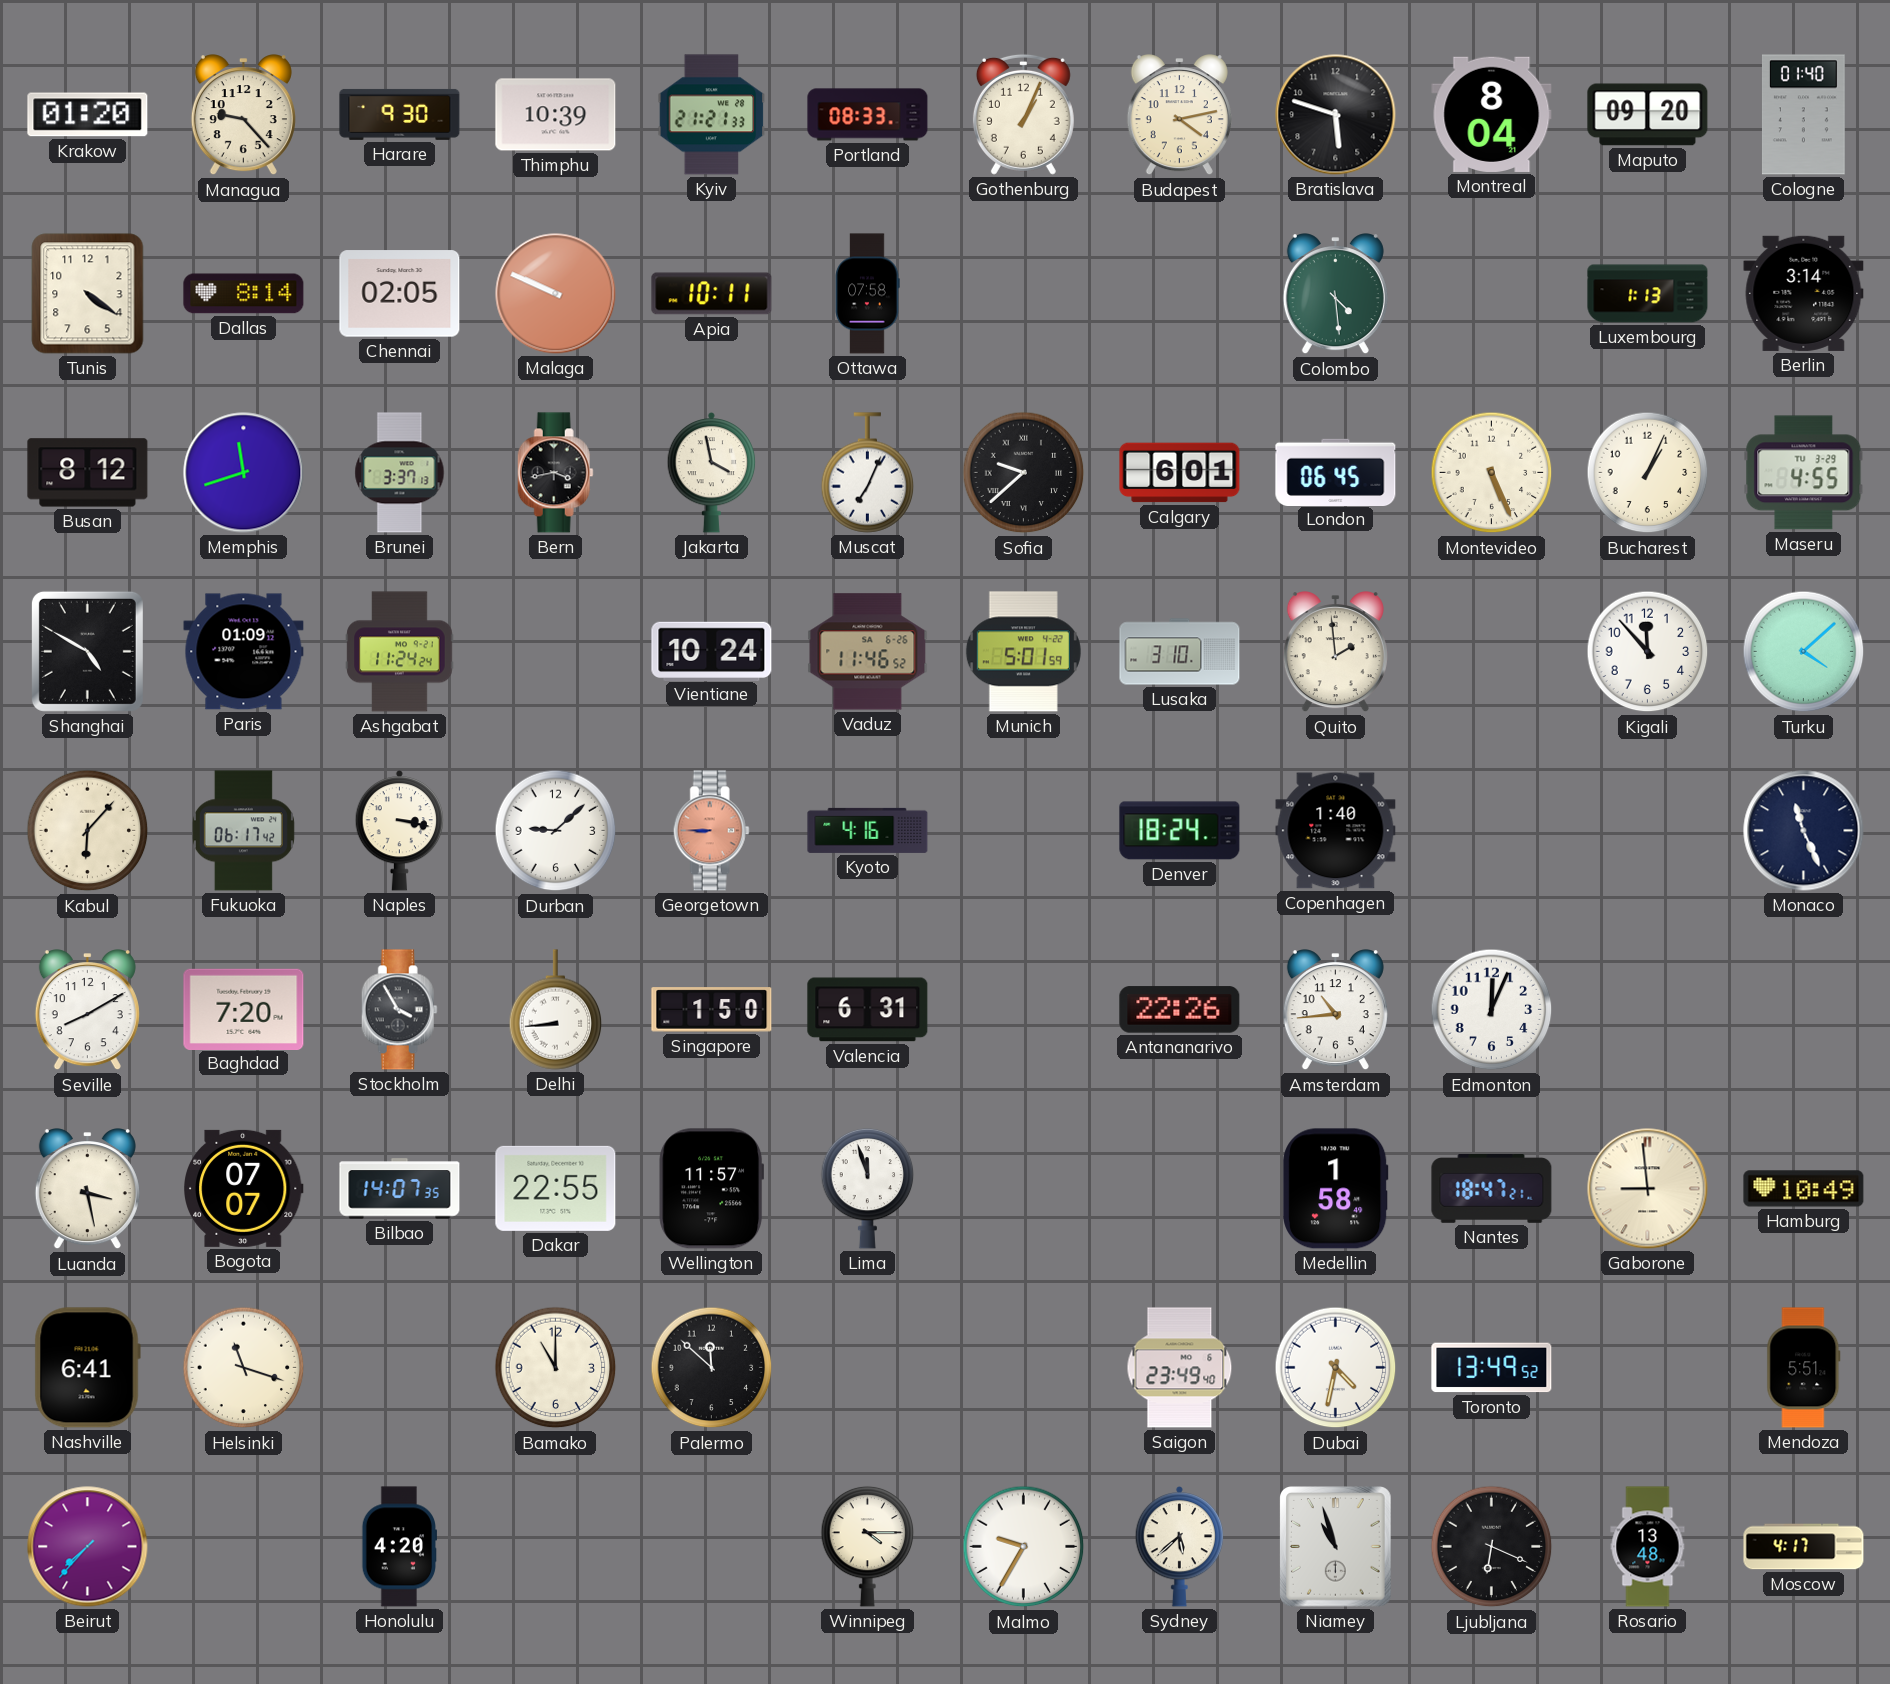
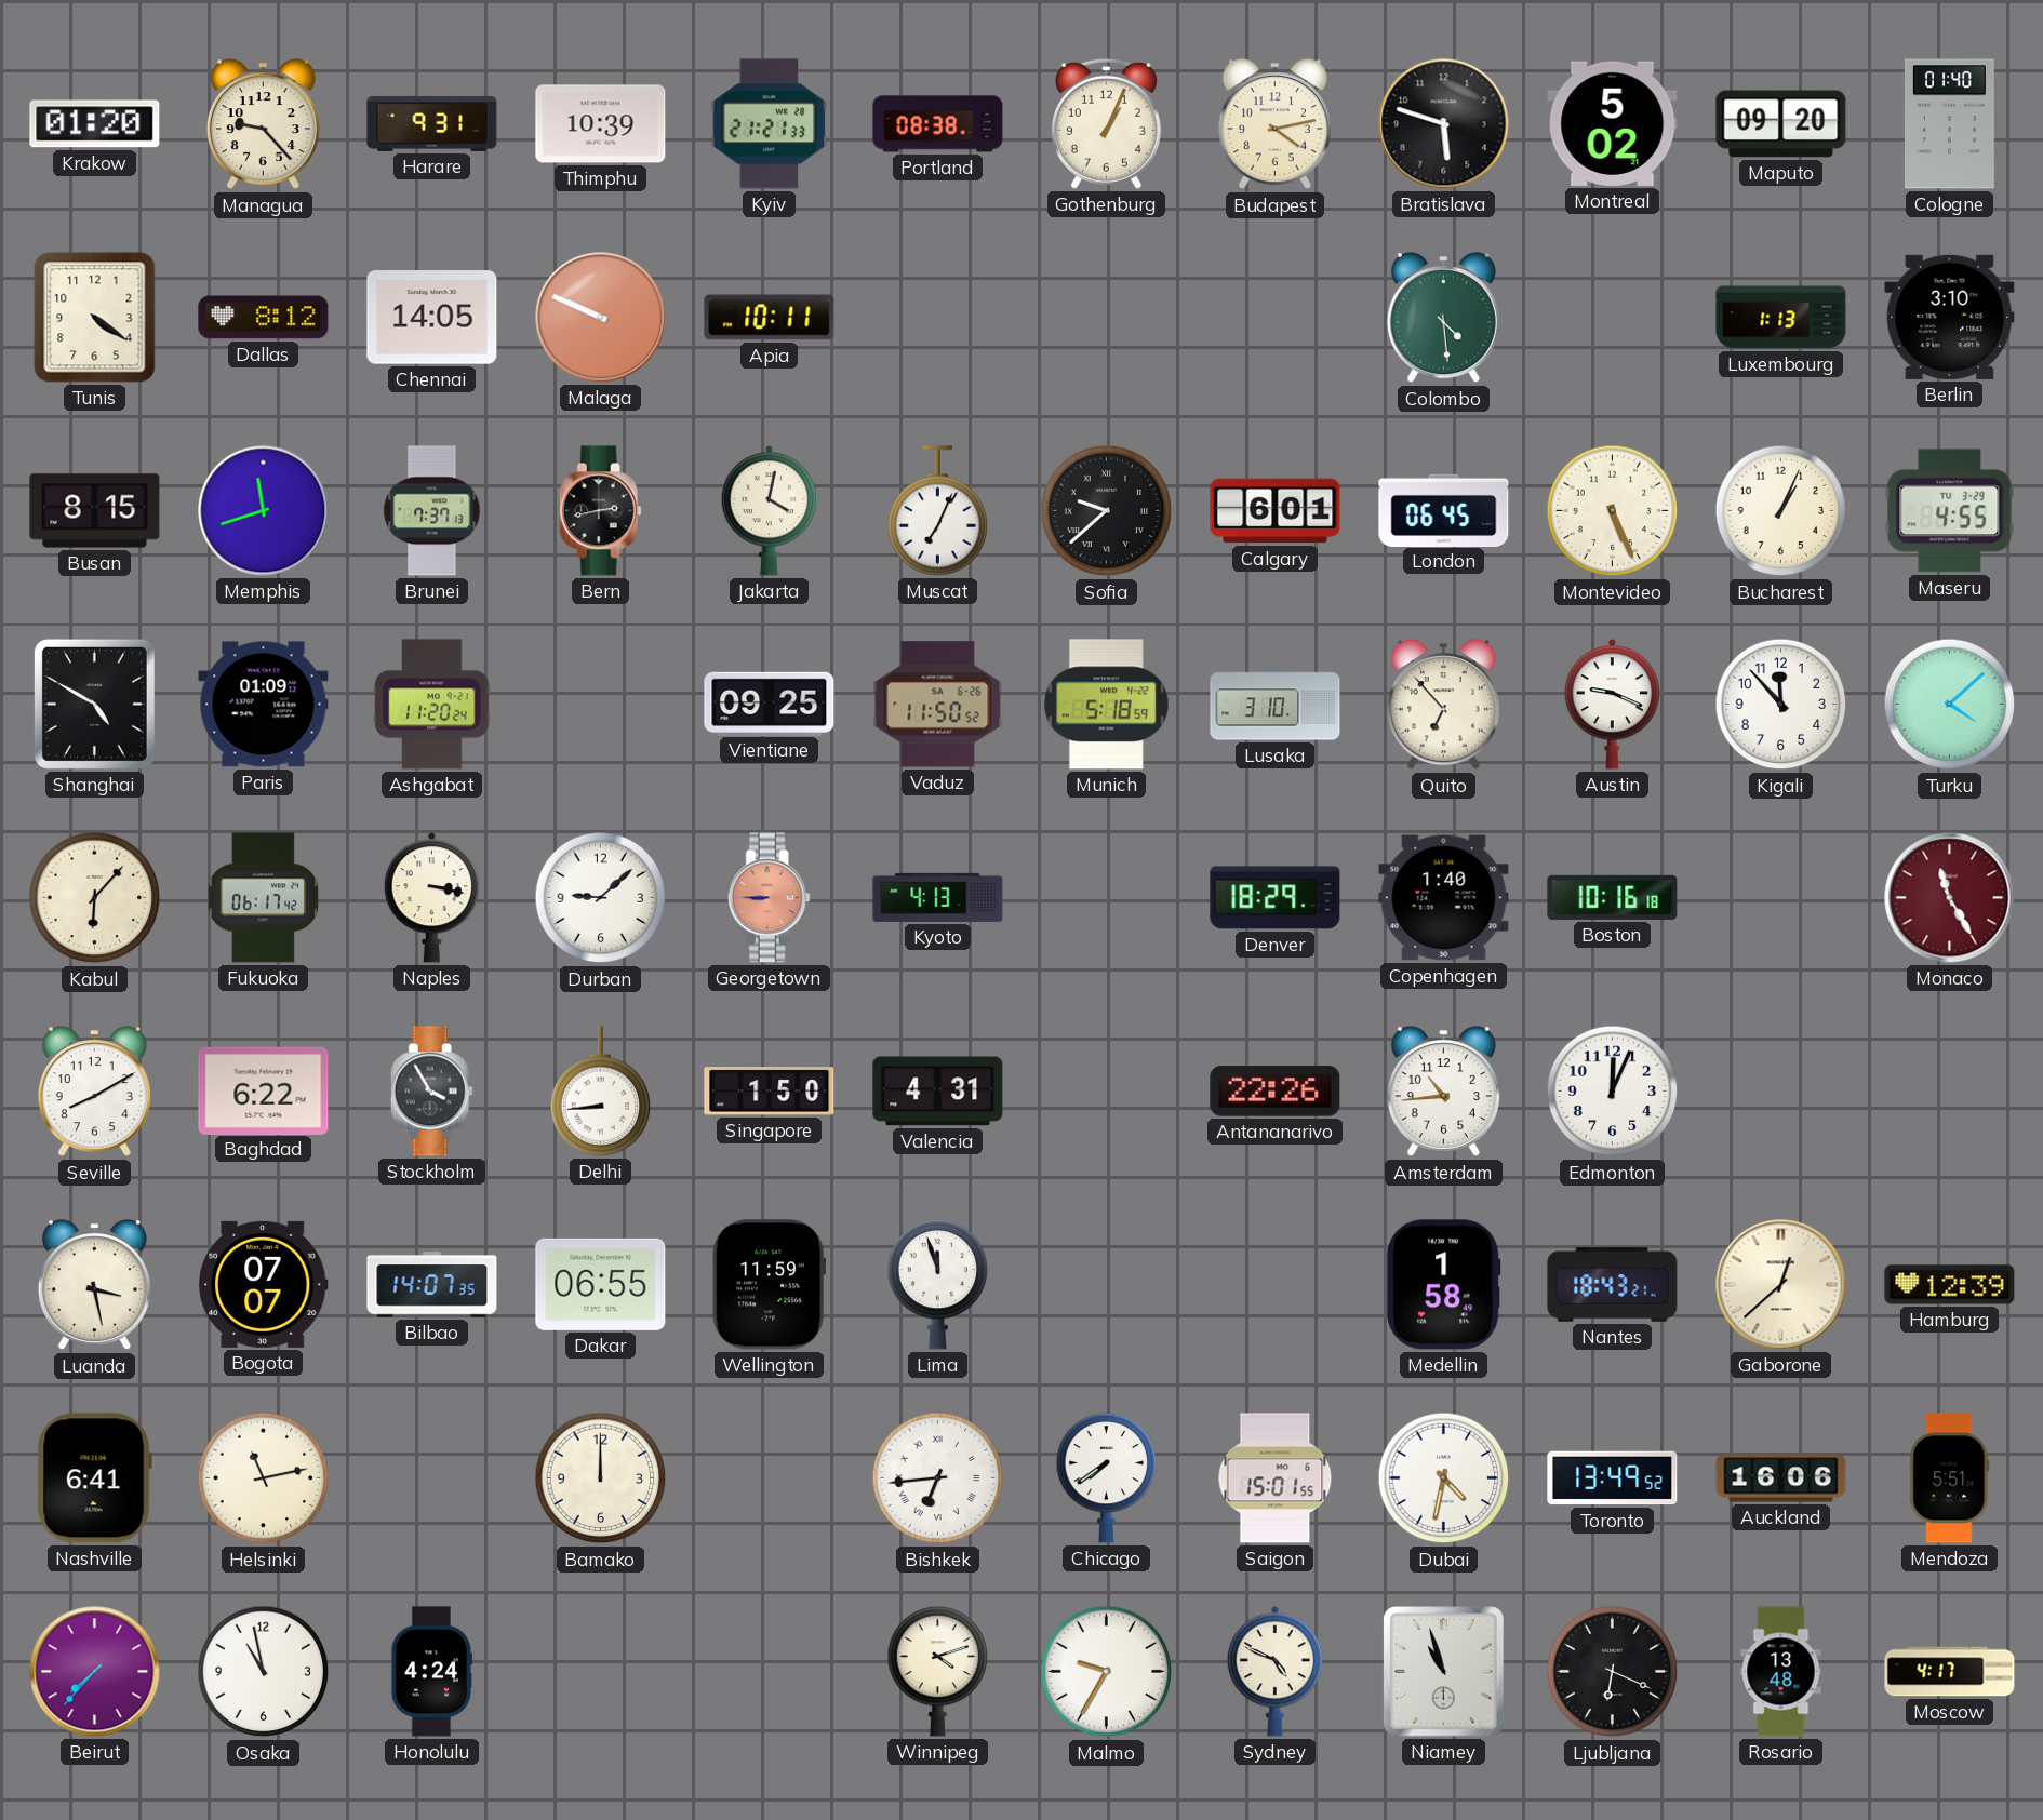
Harare: 9:30 -> 9:31
Portland: 08:33 -> 08:38
Montreal: 8:04 -> 5:02
Dallas: 8:14 -> 8:12
Chennai: 02:05 -> 14:05
Ottawa: 07:58 -> none
Berlin: 3:14 -> 3:10
Busan: 8:12 -> 8:15
Brunei: 3:37 -> 7:37
Bern: 3:43 -> 2:43
Jakarta: 3:58 -> 4:02
Ashgabat: 11:24 -> 11:20
Vientiane: 10:24 -> 09:25
Vaduz: 11:46 -> 11:50
Munich: 5:01 -> 5:18
Quito: 1:59 -> 6:53
Austin: none -> 9:19
Kyoto: 4:16 -> 4:13
Denver: 18:24 -> 18:29
Boston: none -> 10:16
Monaco: 11:26 -> 11:25
Monaco dial: navy -> burgundy
Baghdad: 7:20 -> 6:22
Valencia: 6:31 -> 4:31
Dakar: 22:55 -> 06:55
Wellington: 11:57 -> 11:59
Nantes: 18:47 -> 18:43
Gaborone: 8:59 -> 12:38
Hamburg: 10:49 -> 12:39
Helsinki: 11:18 -> 11:13
Bamako: 11:00 -> 12:00
Palermo: 11:52 -> none
Bishkek: none -> 6:44
Chicago: none -> 7:39
Saigon: 23:49 -> 15:01
Auckland: none -> 16:06
Osaka: none -> 10:58
Honolulu: 4:20 -> 4:24
Winnipeg: 4:15 -> 4:12
Sydney: 5:38 -> 4:49
